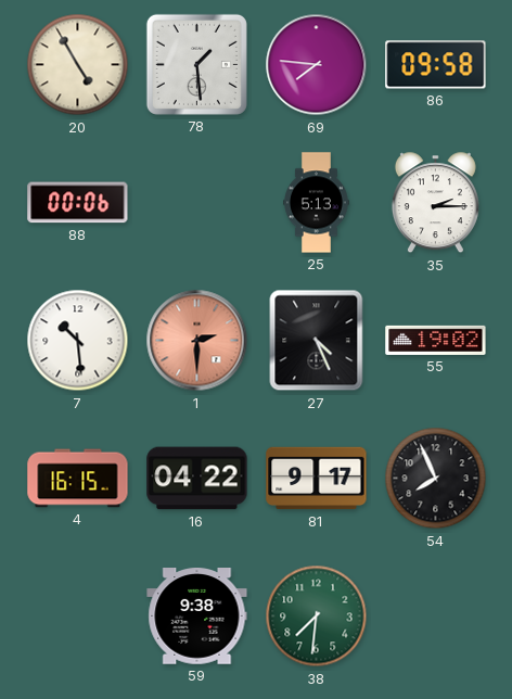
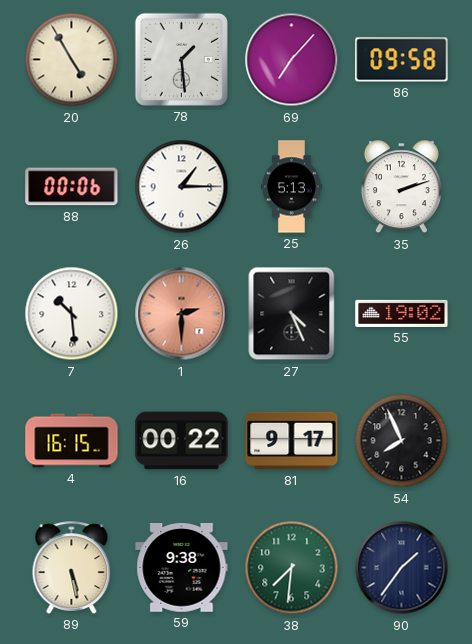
69: 7:46 -> 7:07
26: none -> 1:15
35: 2:15 -> 2:12
16: 04:22 -> 00:22
89: none -> 5:28
90: none -> 1:36
